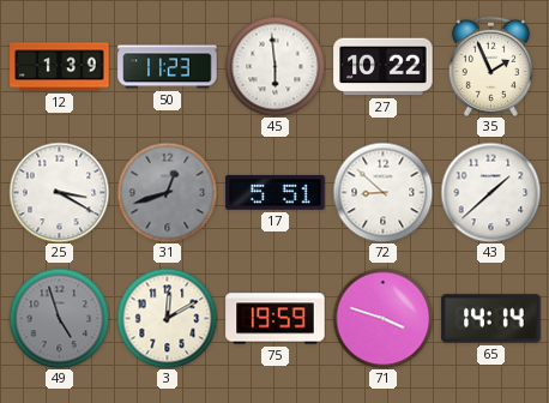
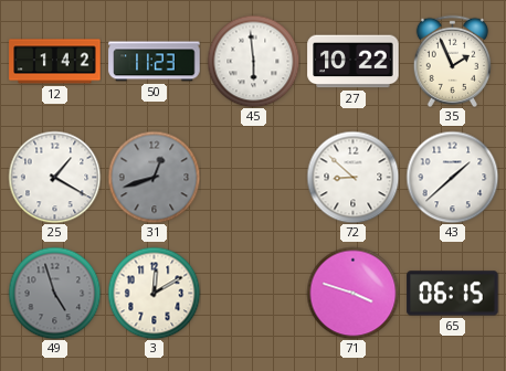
12: 1:39 -> 1:42
25: 3:20 -> 1:20
17: 5:51 -> none
75: 19:59 -> none
65: 14:14 -> 06:15
